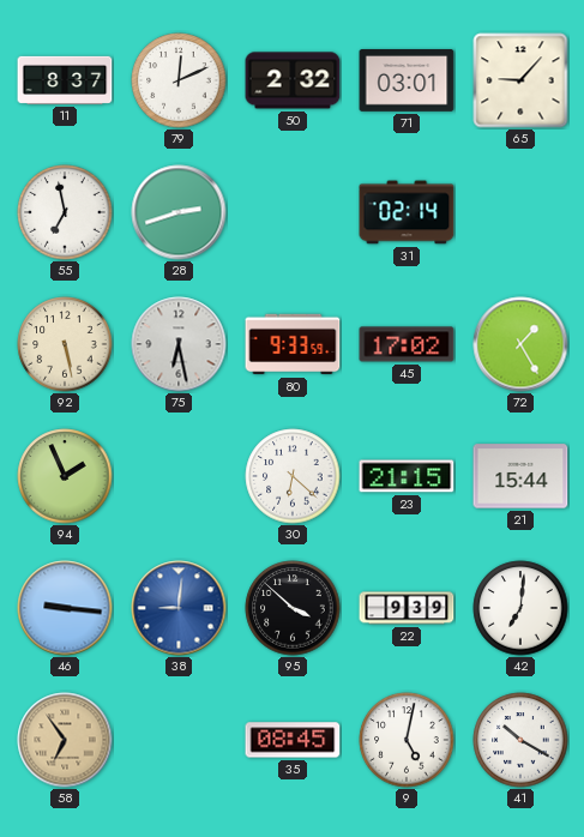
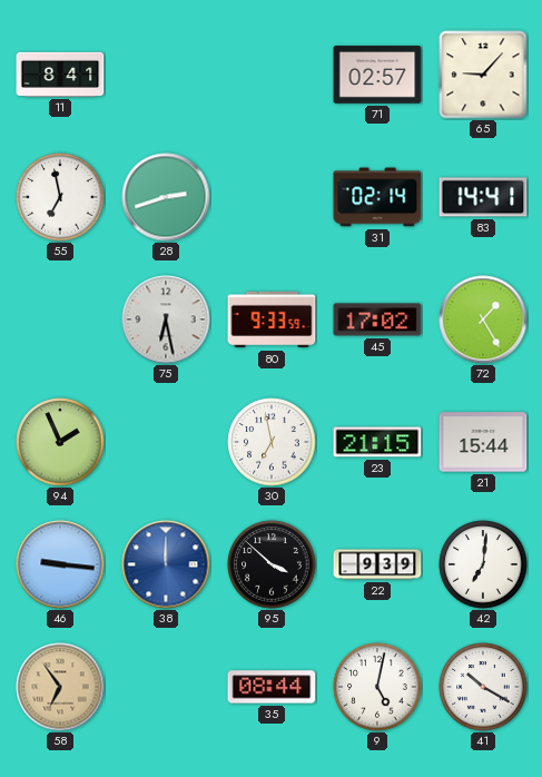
11: 8:37 -> 8:41
79: 12:11 -> none
50: 2:32 -> none
71: 03:01 -> 02:57
83: none -> 14:41
92: 5:28 -> none
30: 6:22 -> 6:58
38: 9:01 -> 12:00
35: 08:45 -> 08:44
